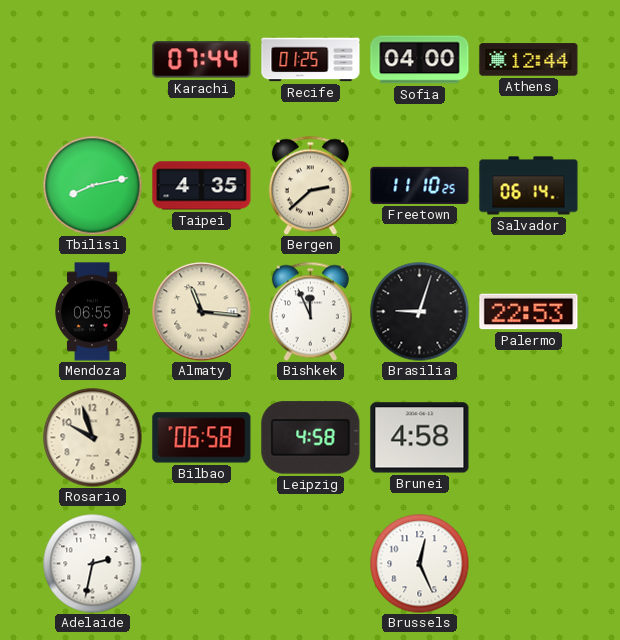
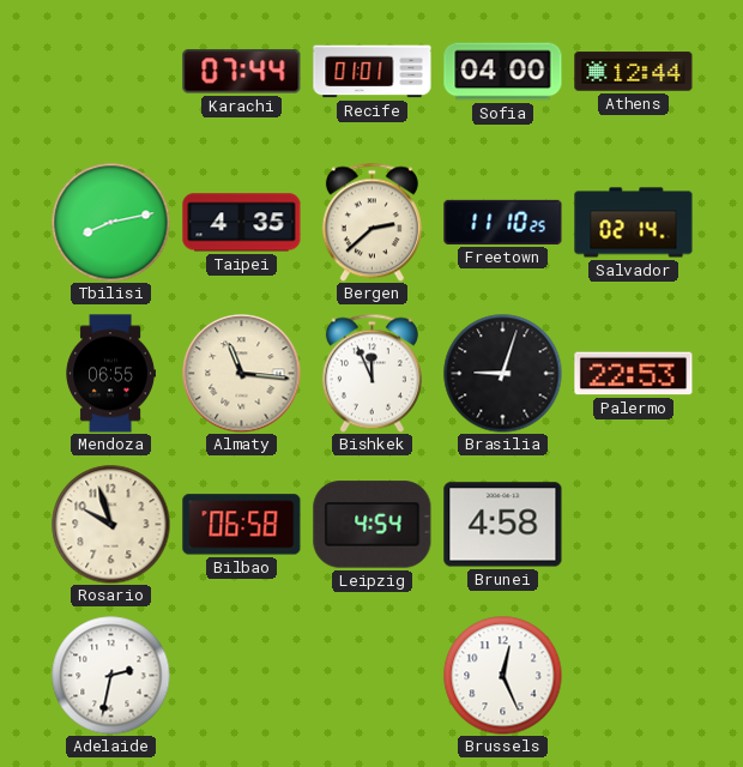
Recife: 01:25 -> 01:01
Salvador: 06:14 -> 02:14
Leipzig: 4:58 -> 4:54
